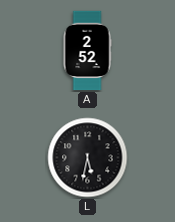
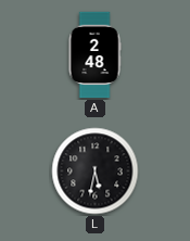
A: 2:52 -> 2:48
